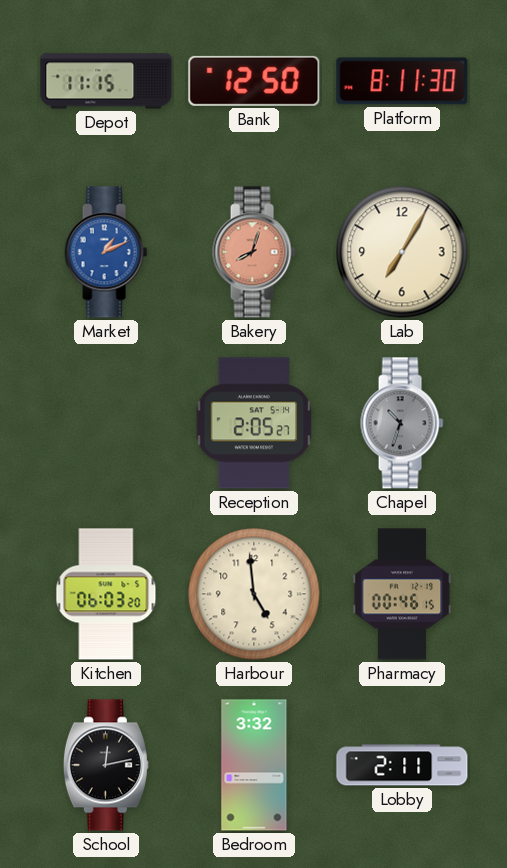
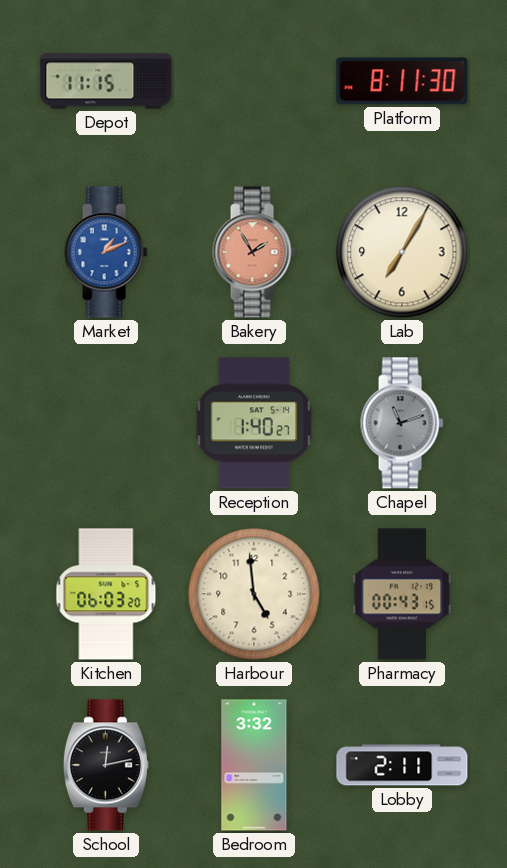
Bank: 12:50 -> none
Bakery: 8:03 -> 1:55
Reception: 2:05 -> 1:40
Chapel: 10:33 -> 11:12
Pharmacy: 00:46 -> 00:43
